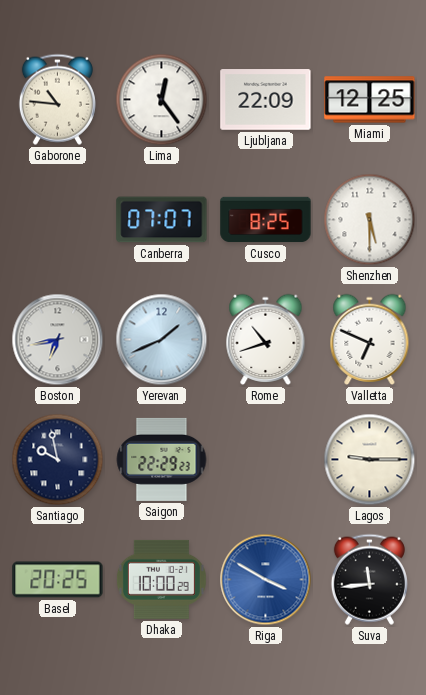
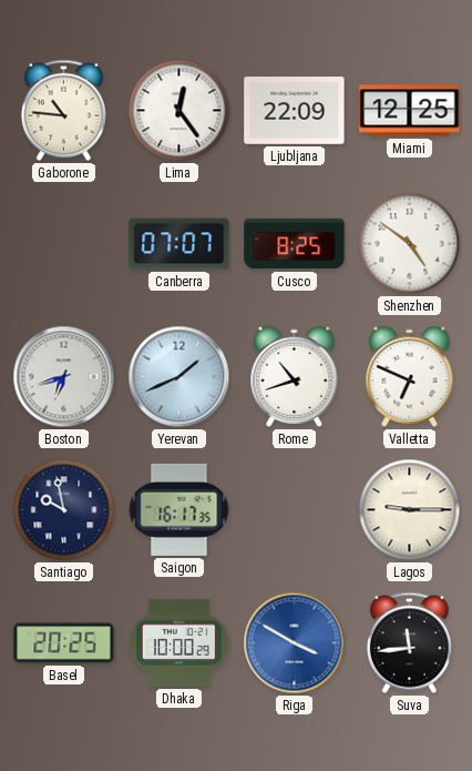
Shenzhen: 5:30 -> 4:51
Boston: 6:43 -> 6:42
Saigon: 22:29 -> 16:17
